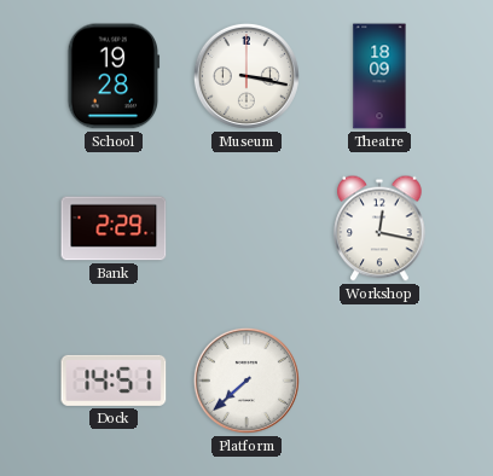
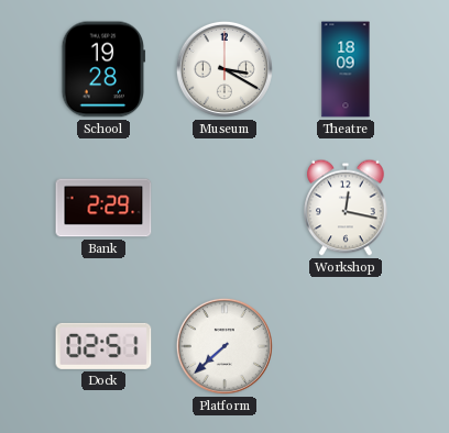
Museum: 3:17 -> 3:20
Dock: 14:51 -> 02:51
